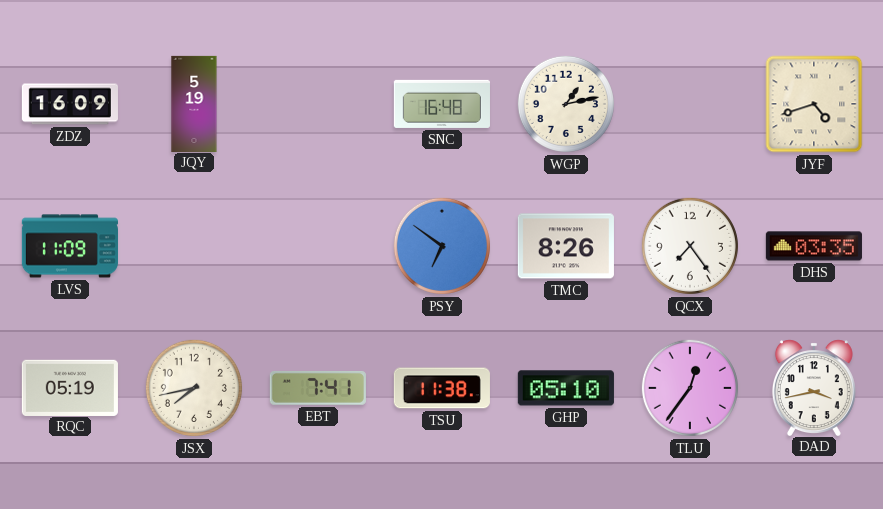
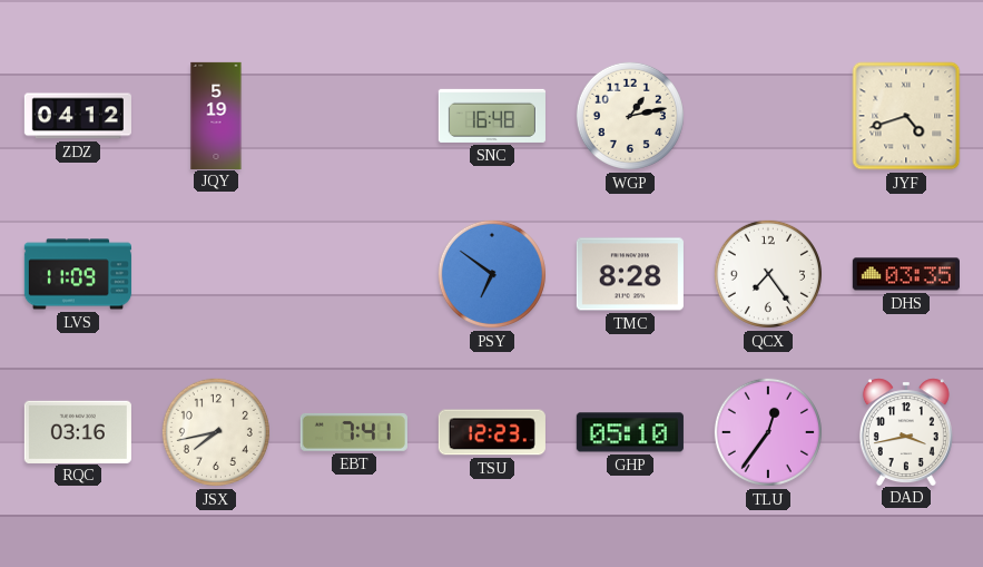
ZDZ: 16:09 -> 04:12
TMC: 8:26 -> 8:28
RQC: 05:19 -> 03:16
TSU: 11:38 -> 12:23
